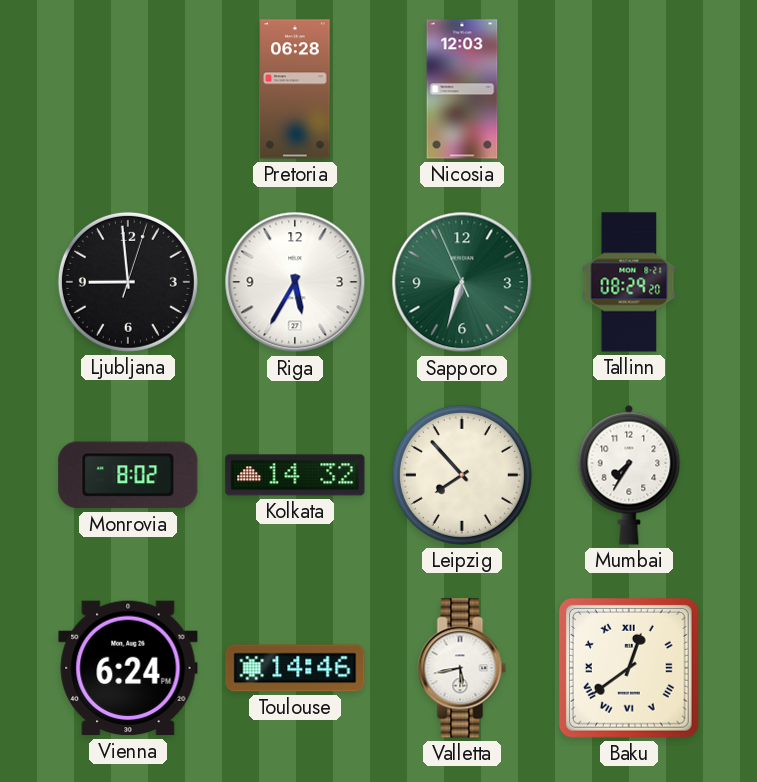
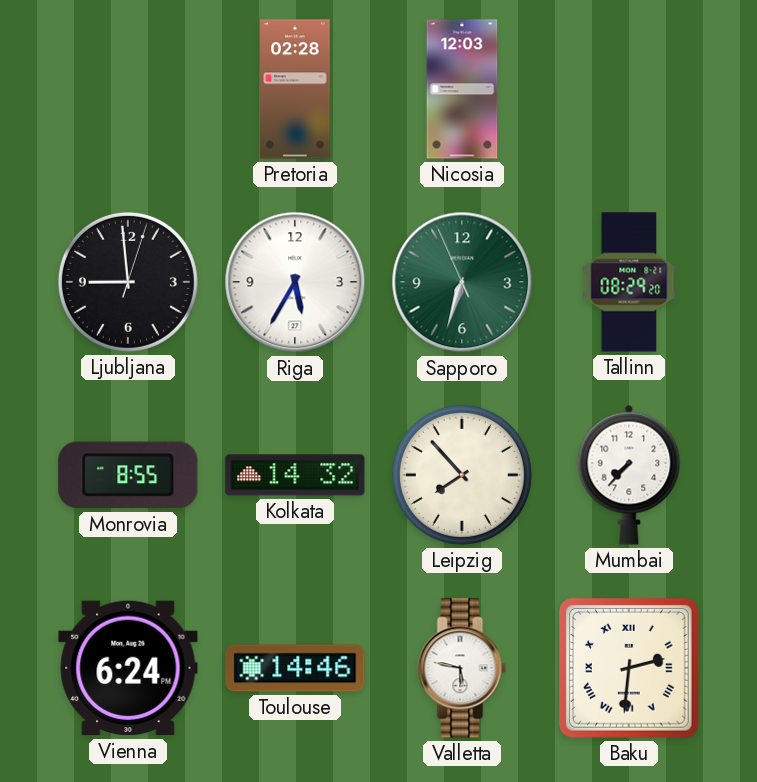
Pretoria: 06:28 -> 02:28
Monrovia: 8:02 -> 8:55
Mumbai: 7:35 -> 7:37
Valletta: 5:43 -> 5:47
Baku: 12:39 -> 2:31
